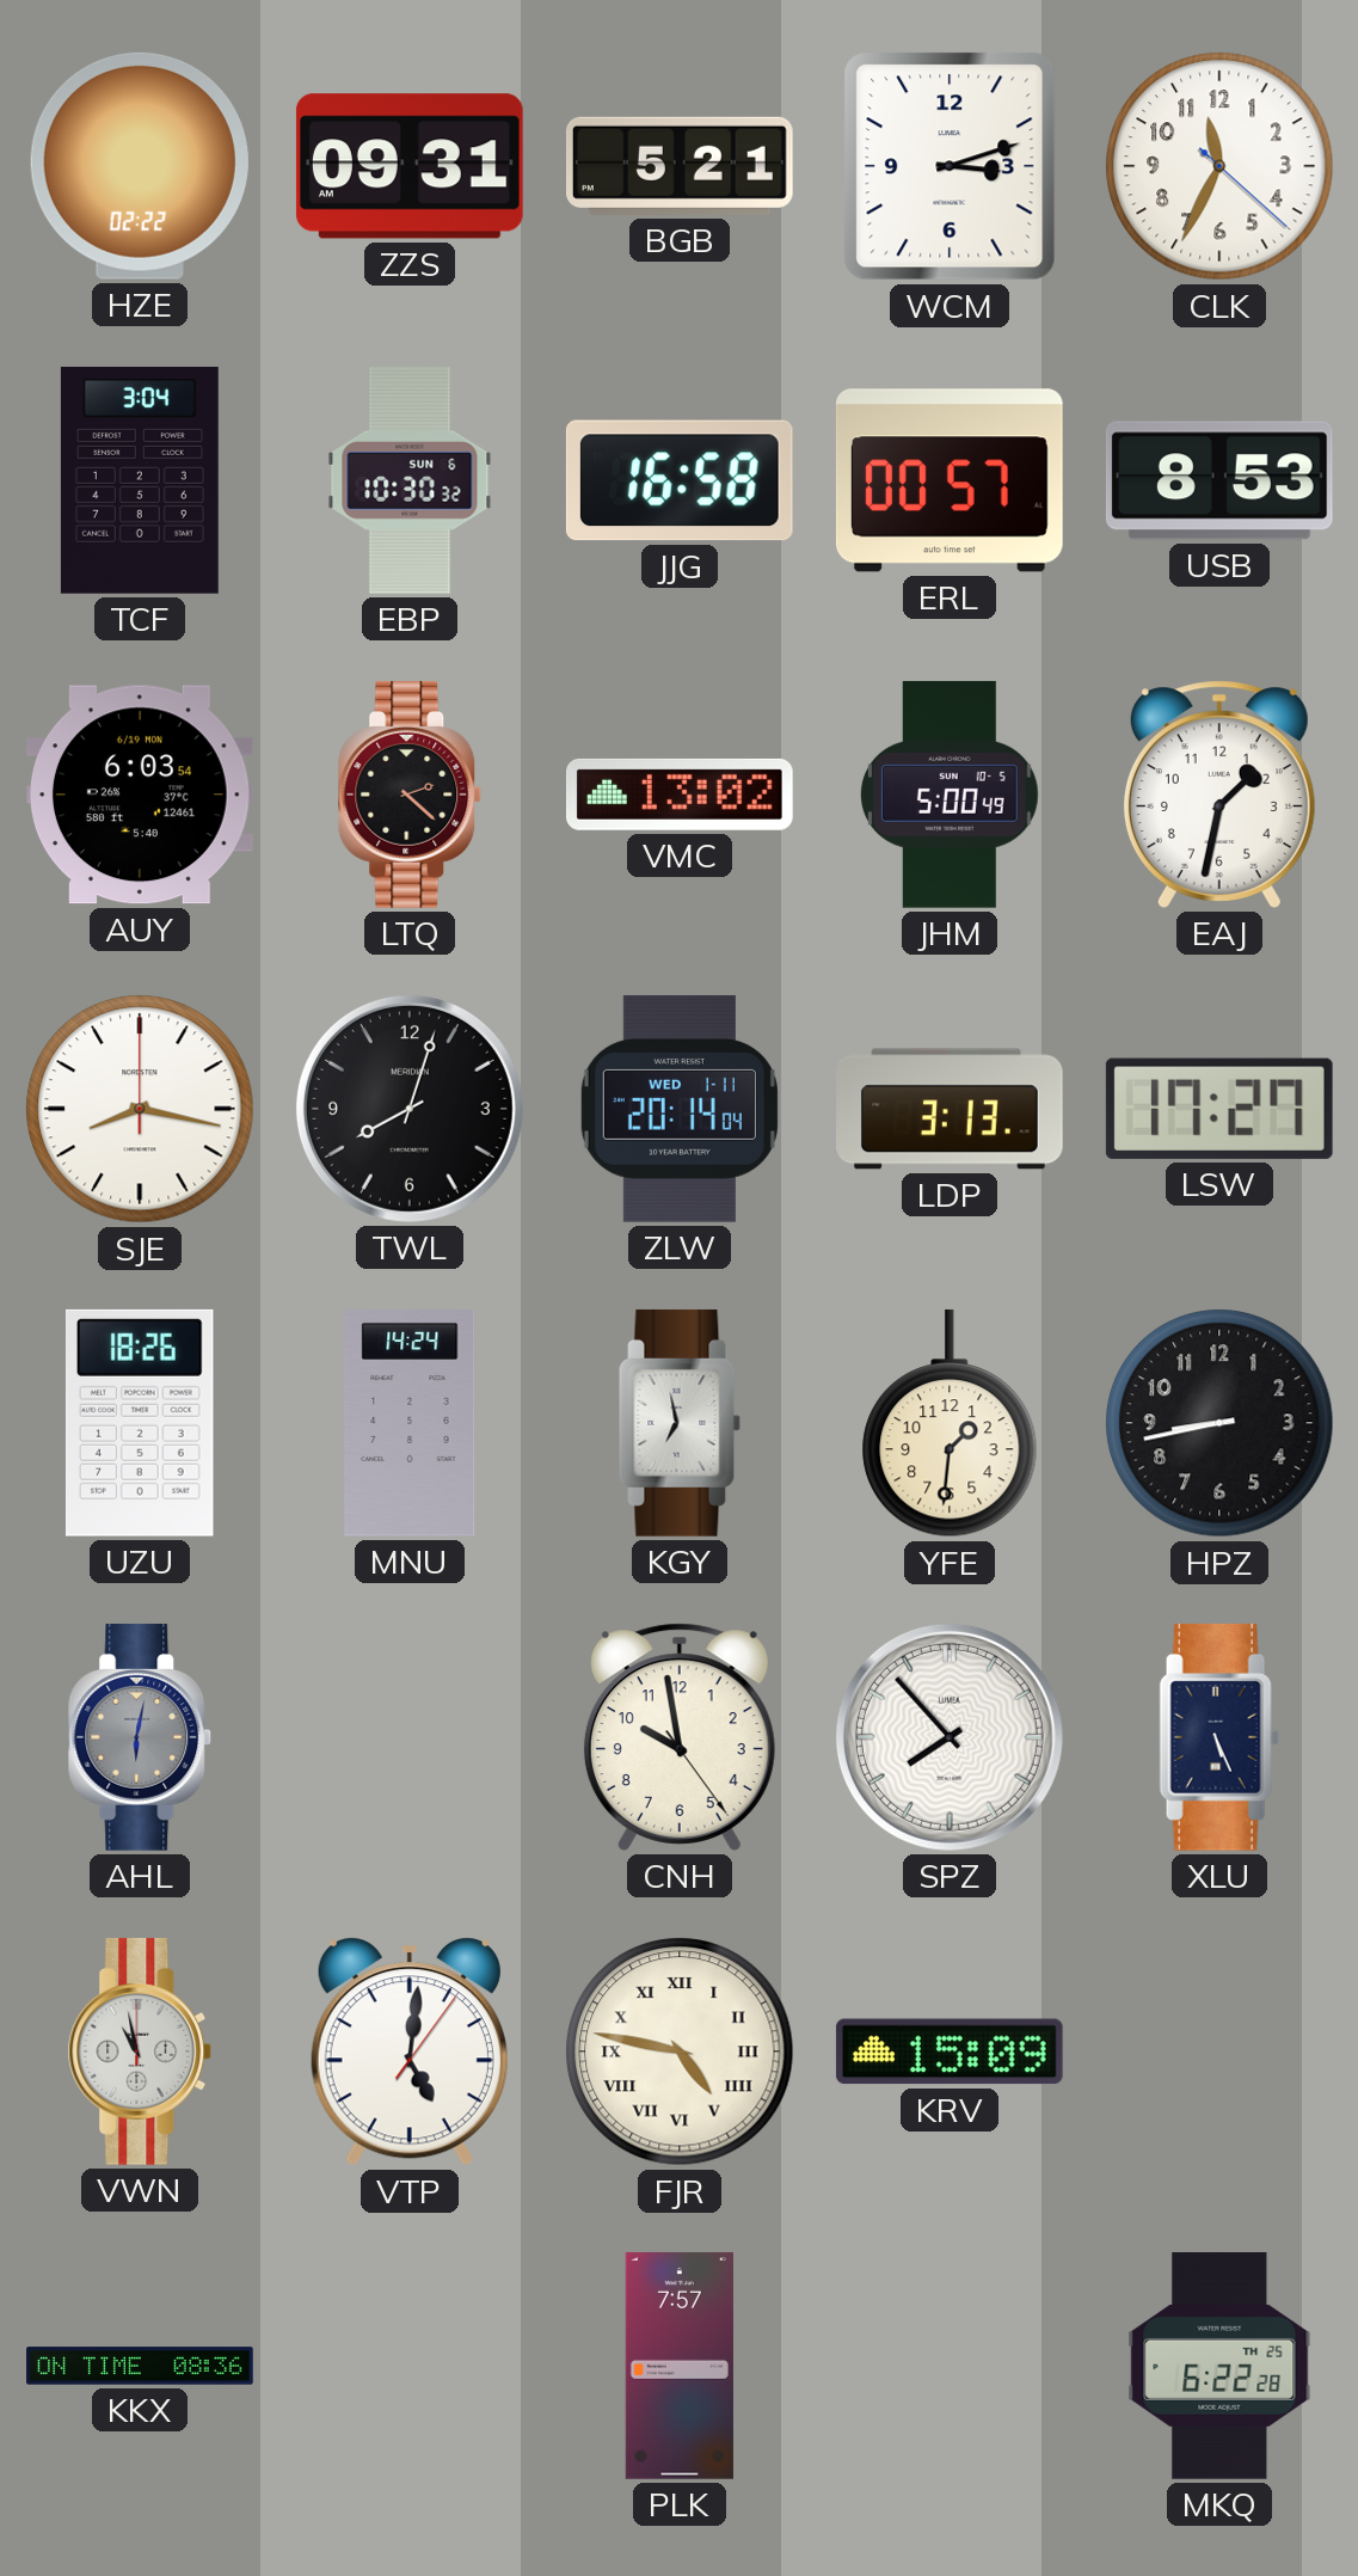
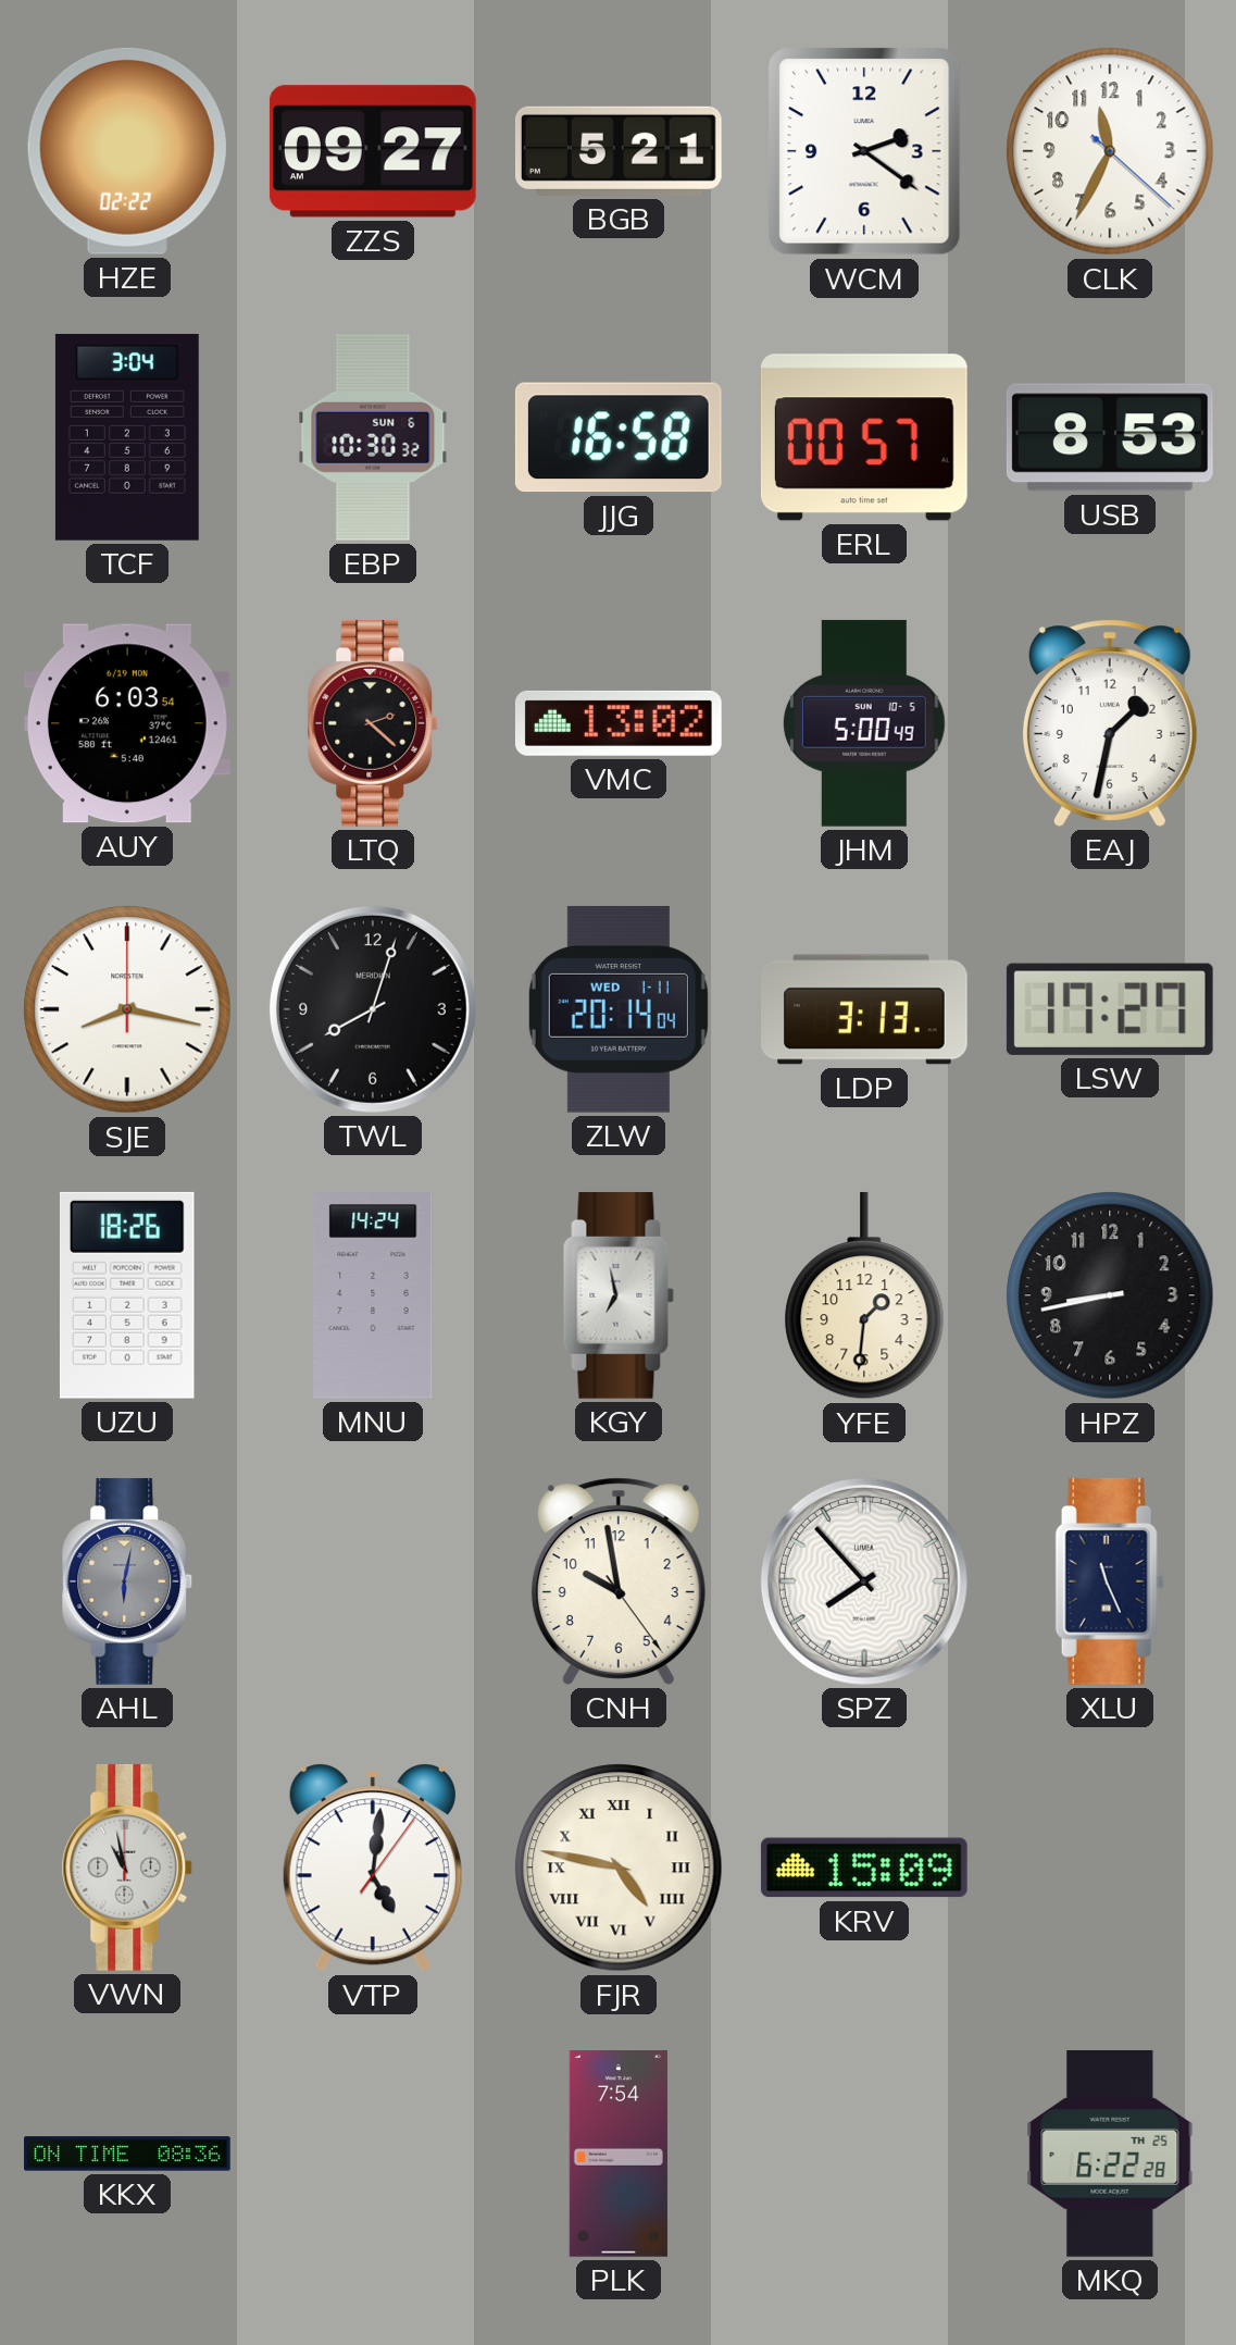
ZZS: 09:31 -> 09:27
WCM: 3:12 -> 2:21
XLU: 5:26 -> 11:26
PLK: 7:57 -> 7:54
